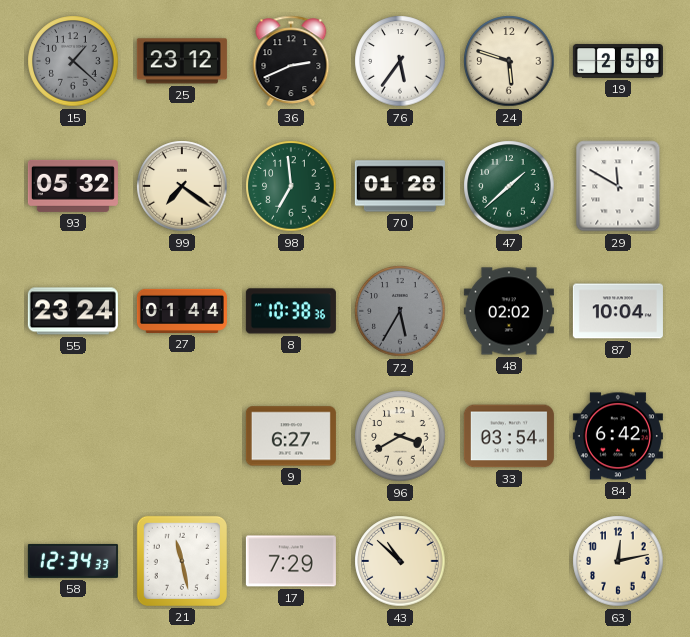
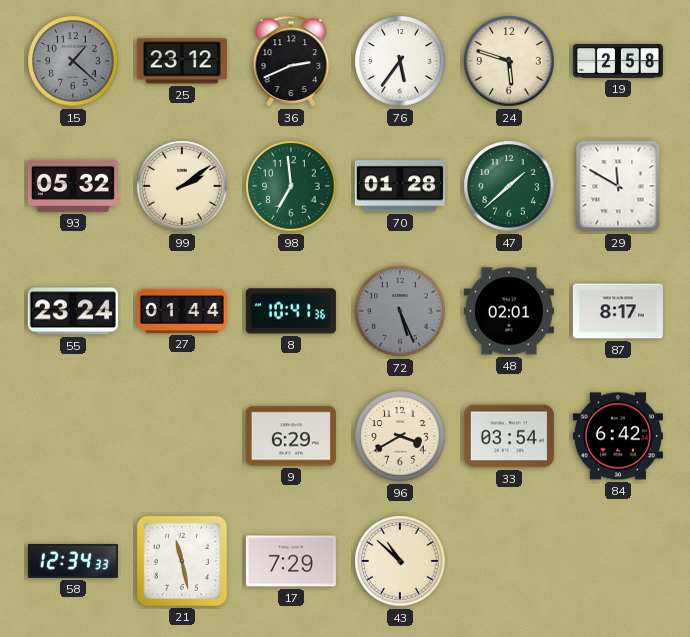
99: 7:21 -> 2:09
8: 10:38 -> 10:41
72: 5:35 -> 5:26
48: 02:02 -> 02:01
87: 10:04 -> 8:17
9: 6:27 -> 6:29
63: 12:13 -> none
